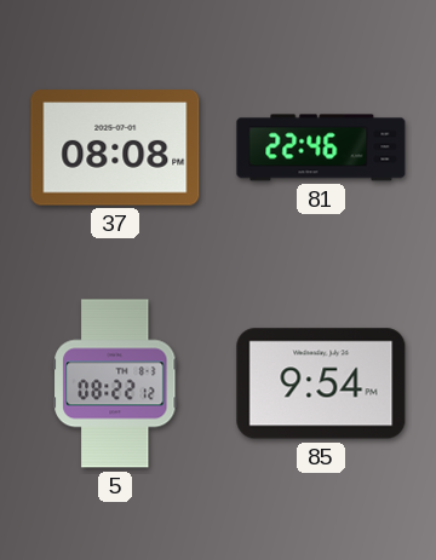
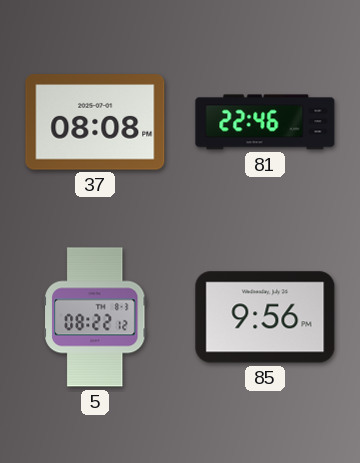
85: 9:54 -> 9:56
